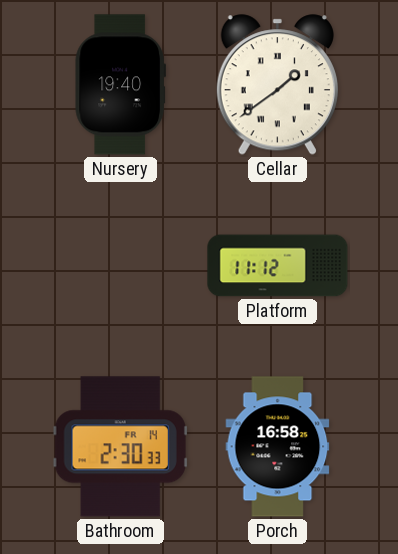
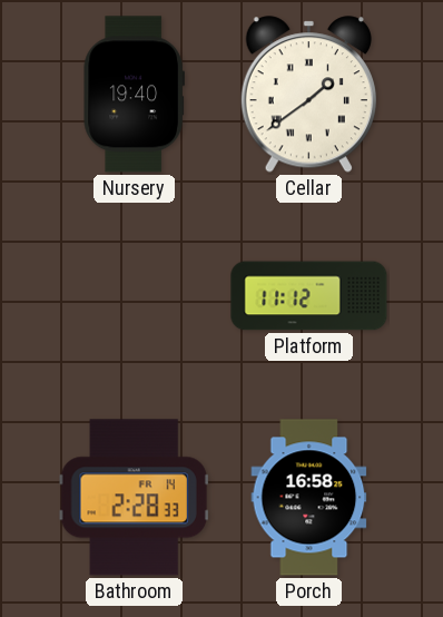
Bathroom: 2:30 -> 2:28
